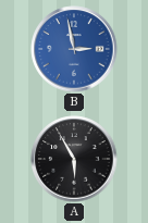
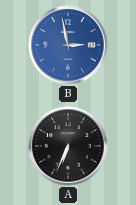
A: 5:55 -> 6:34
